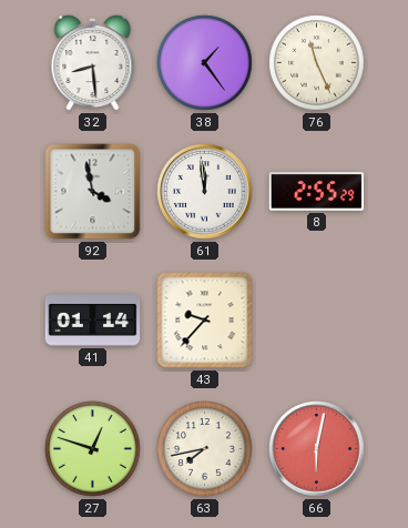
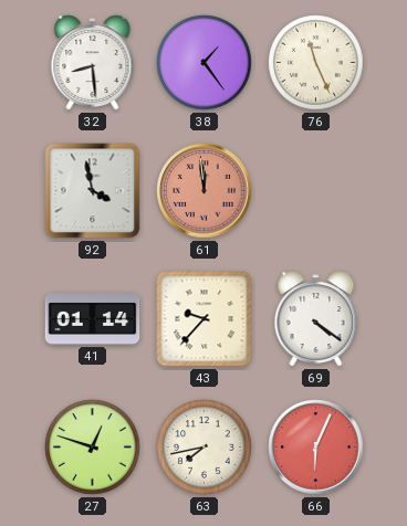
61 dial: white -> salmon
8: 2:55 -> none
69: none -> 4:21
66: 6:02 -> 6:04
